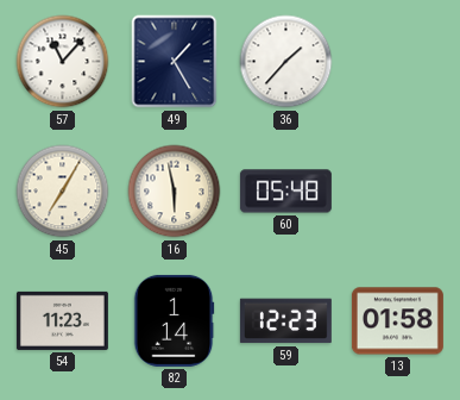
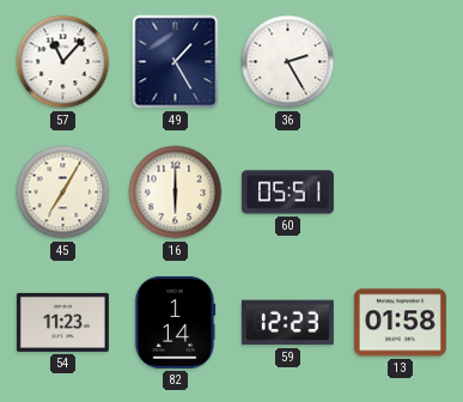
36: 1:37 -> 2:25
16: 5:58 -> 6:00
60: 05:48 -> 05:51
